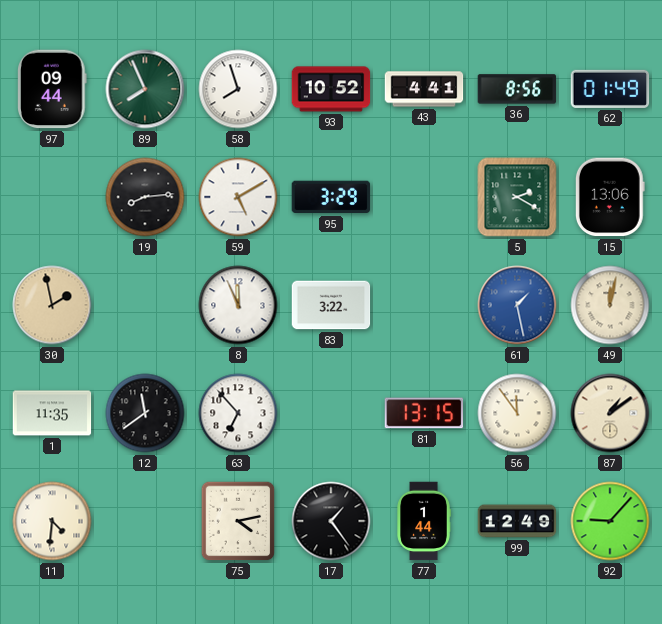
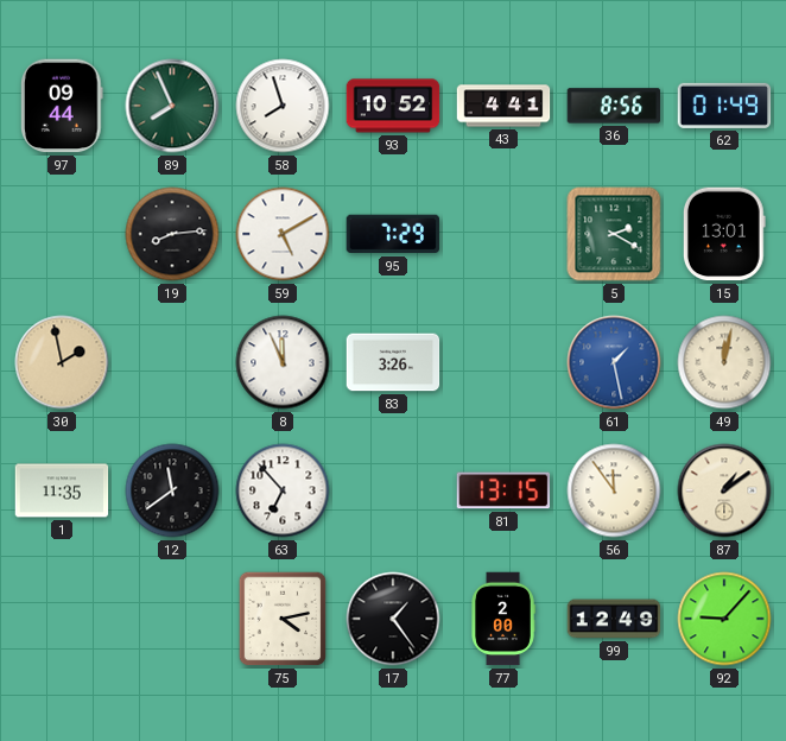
95: 3:29 -> 7:29
15: 13:06 -> 13:01
83: 3:22 -> 3:26
11: 4:31 -> none
77: 1:44 -> 2:00
